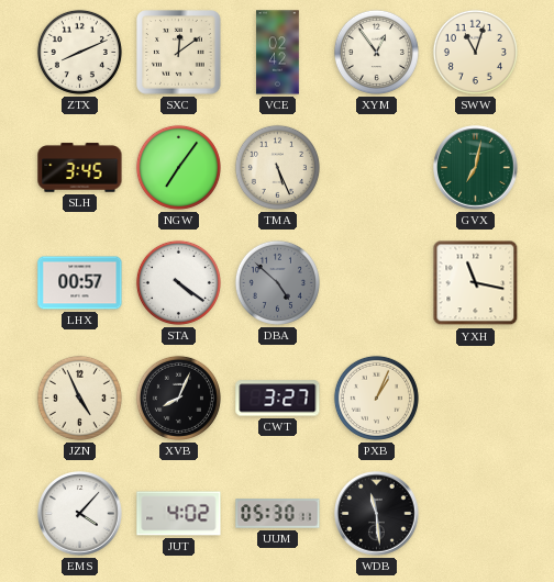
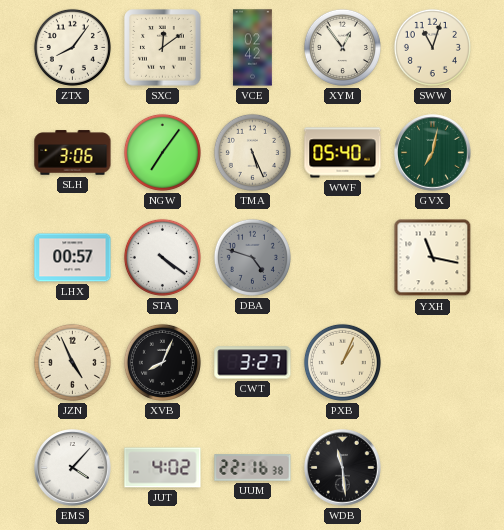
ZTX: 8:11 -> 8:06
SLH: 3:45 -> 3:06
WWF: none -> 05:40
DBA: 4:52 -> 4:48
UUM: 05:30 -> 22:16
